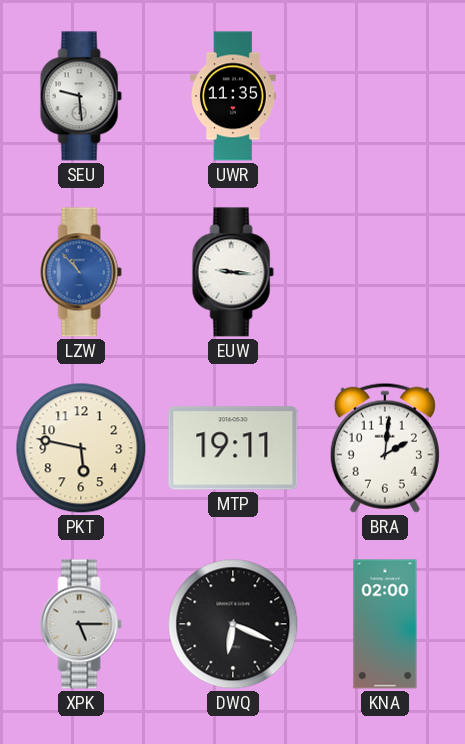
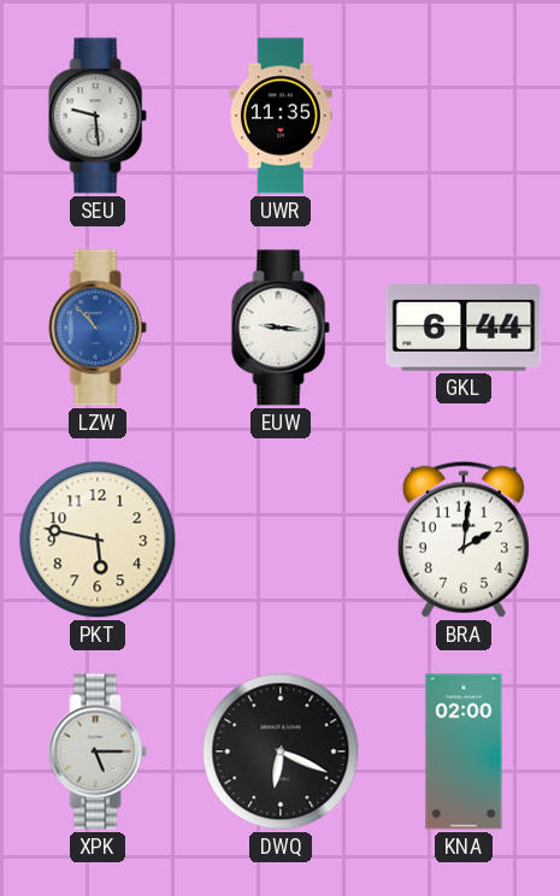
GKL: none -> 6:44
MTP: 19:11 -> none
